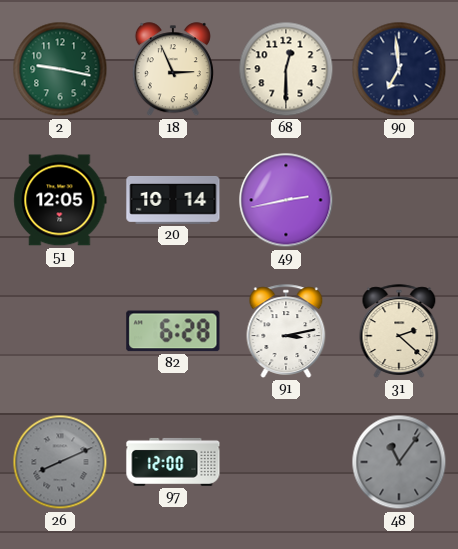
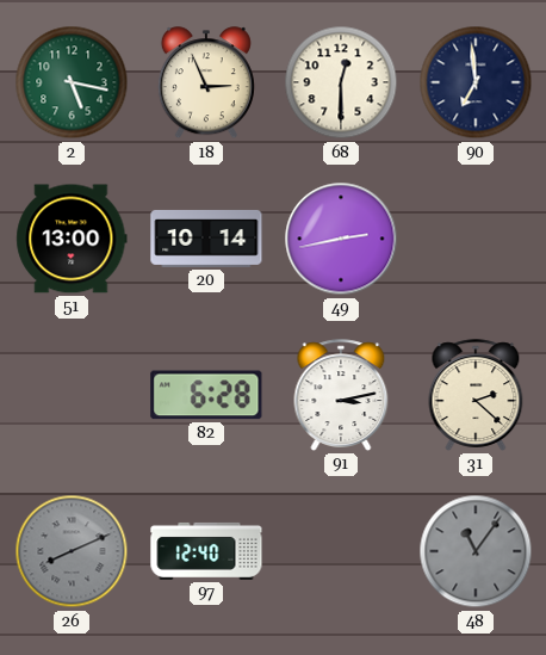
2: 9:17 -> 5:17
51: 12:05 -> 13:00
97: 12:00 -> 12:40
